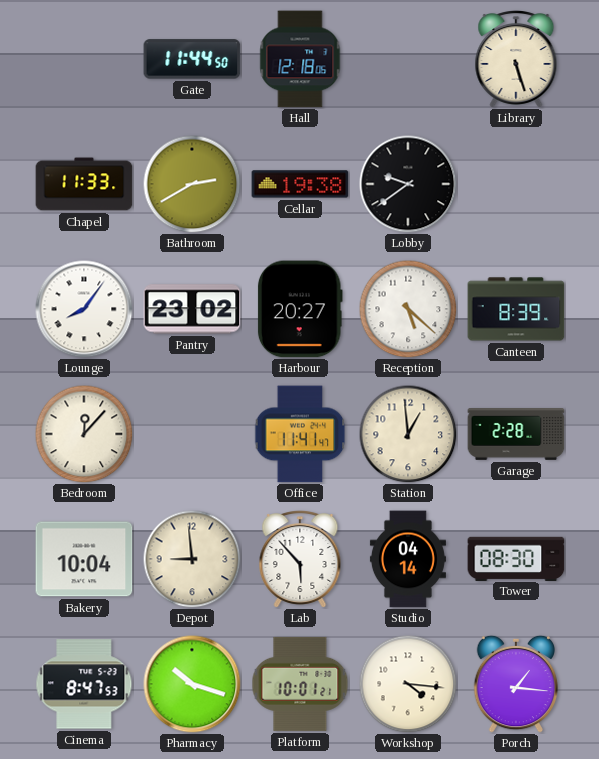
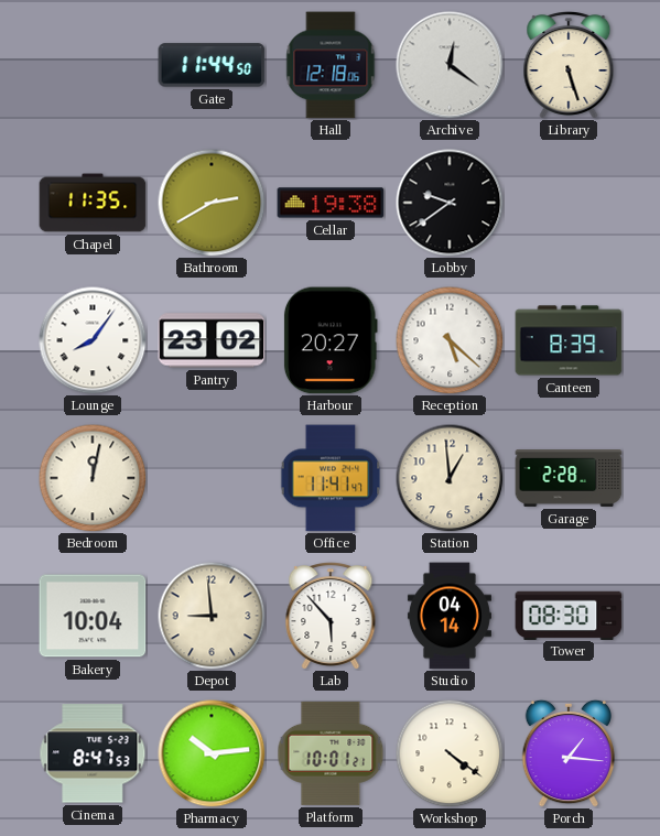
Archive: none -> 12:21
Chapel: 11:33 -> 11:35
Bedroom: 12:07 -> 12:02
Pharmacy: 10:18 -> 10:14
Workshop: 4:16 -> 4:21
